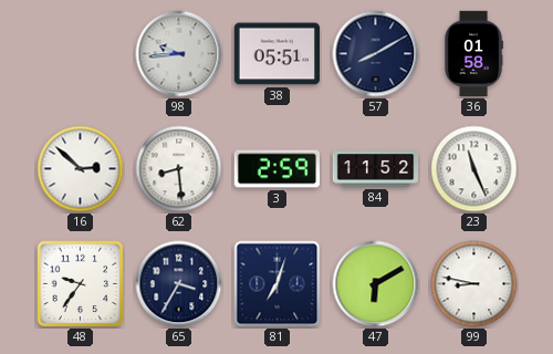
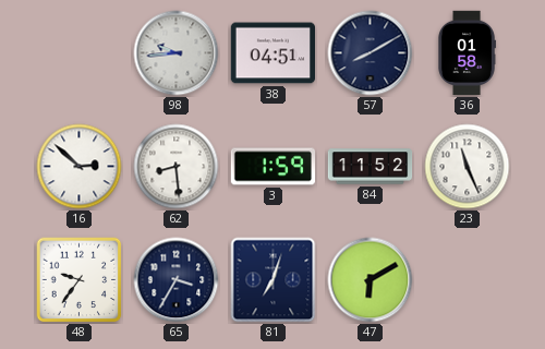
38: 05:51 -> 04:51
3: 2:59 -> 1:59
99: 8:47 -> none
